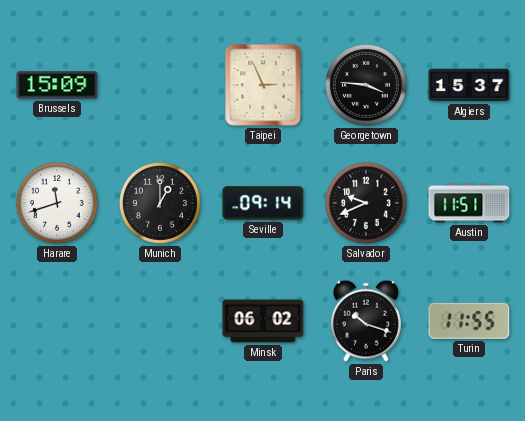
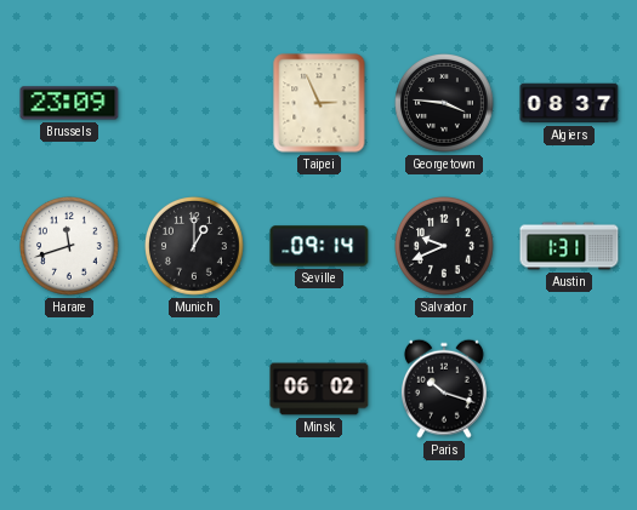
Brussels: 15:09 -> 23:09
Algiers: 15:37 -> 08:37
Austin: 11:51 -> 1:31
Turin: 11:55 -> none
